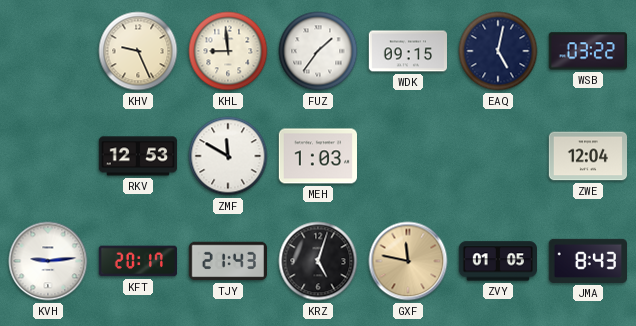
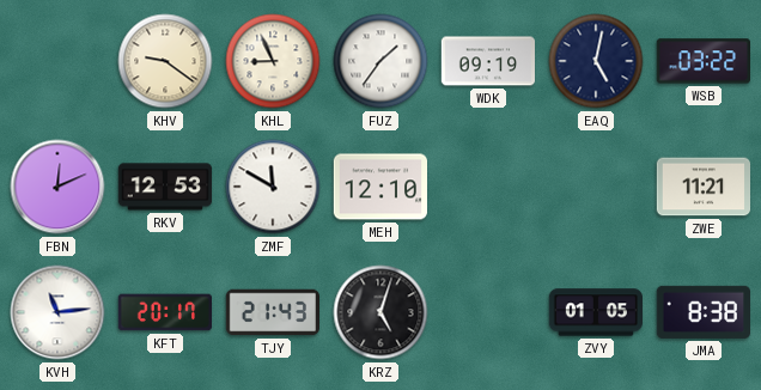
KHV: 9:26 -> 9:21
KHL: 8:59 -> 8:56
WDK: 09:15 -> 09:19
FBN: none -> 12:11
MEH: 1:03 -> 12:10
ZWE: 12:04 -> 11:21
KVH: 9:14 -> 11:14
GXF: 11:47 -> none
JMA: 8:43 -> 8:38
